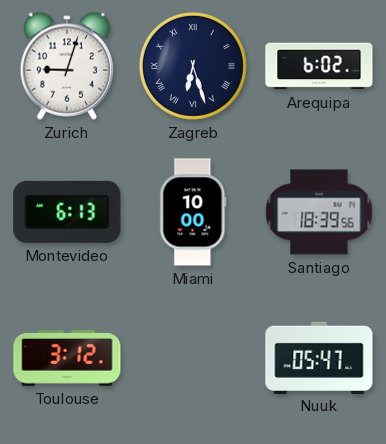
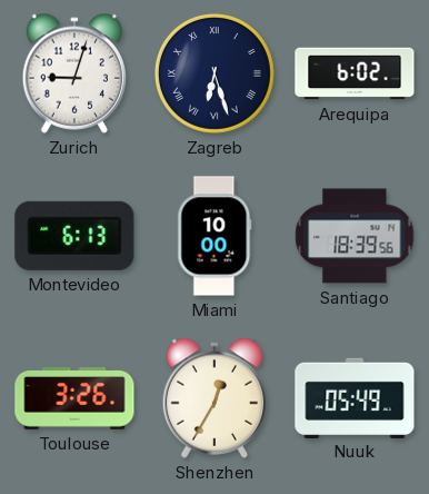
Toulouse: 3:12 -> 3:26
Shenzhen: none -> 12:35
Nuuk: 05:47 -> 05:49
